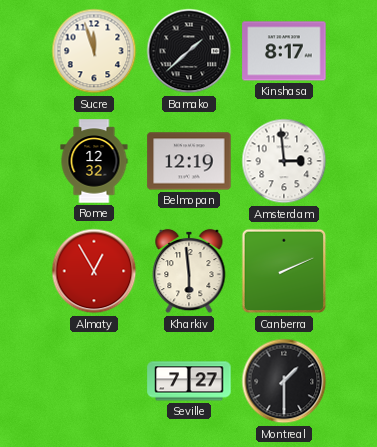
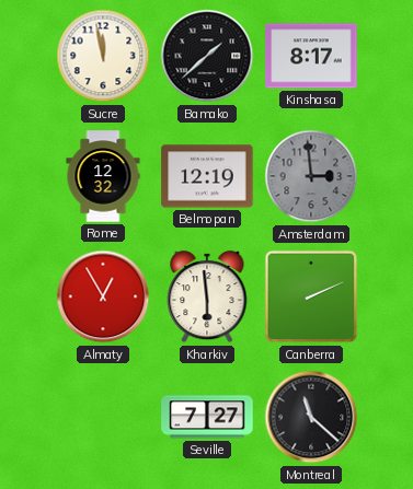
Sucre: 11:57 -> 11:58
Amsterdam dial: white -> grey
Montreal: 1:30 -> 11:22
